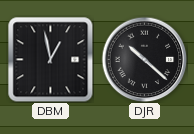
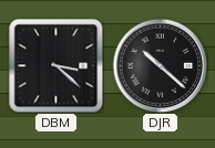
DBM: 12:58 -> 3:22
